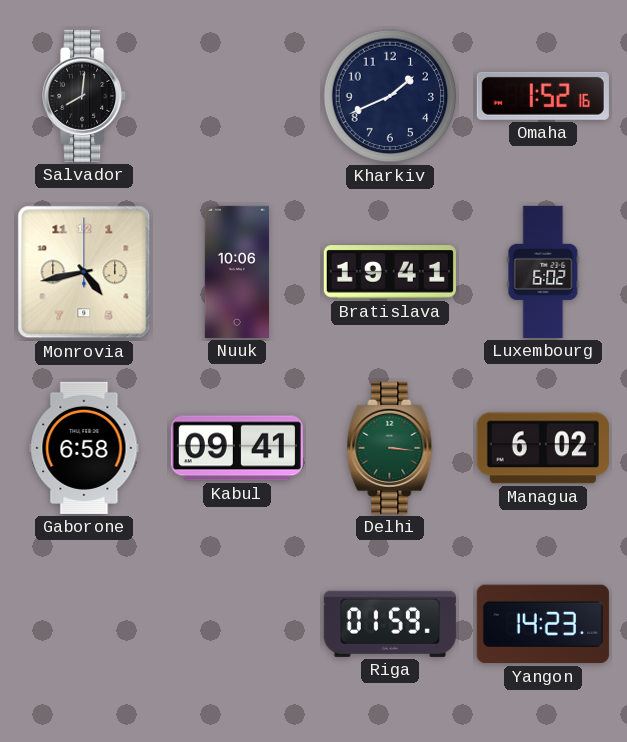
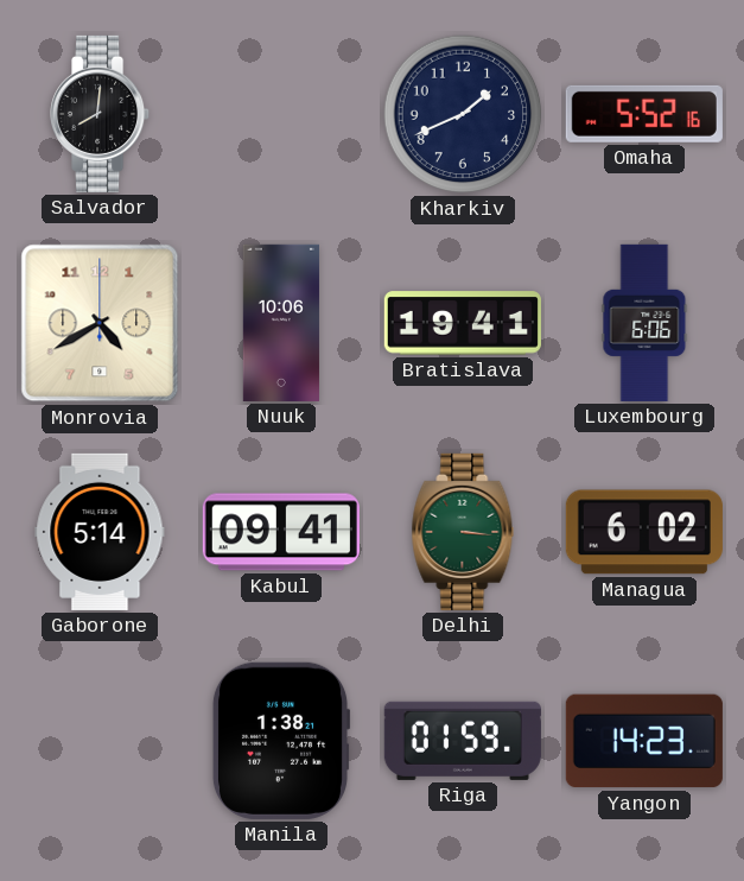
Omaha: 1:52 -> 5:52
Monrovia: 4:43 -> 4:40
Luxembourg: 6:02 -> 6:06
Gaborone: 6:58 -> 5:14
Manila: none -> 1:38
